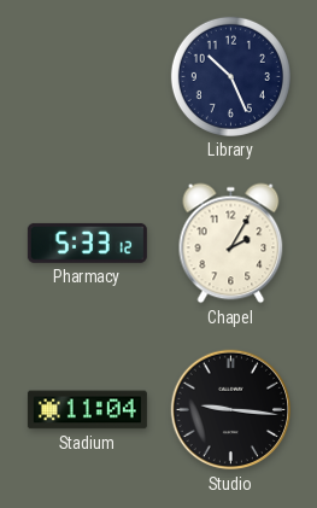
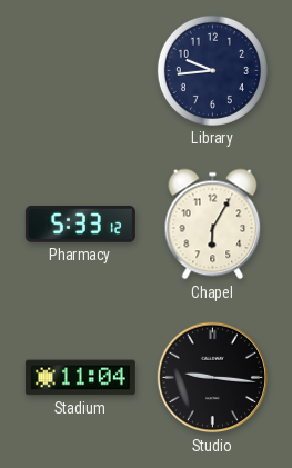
Library: 10:26 -> 9:44
Chapel: 2:05 -> 6:05
